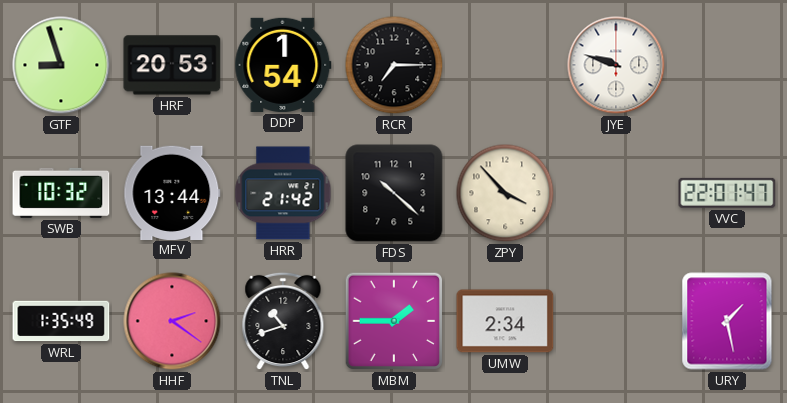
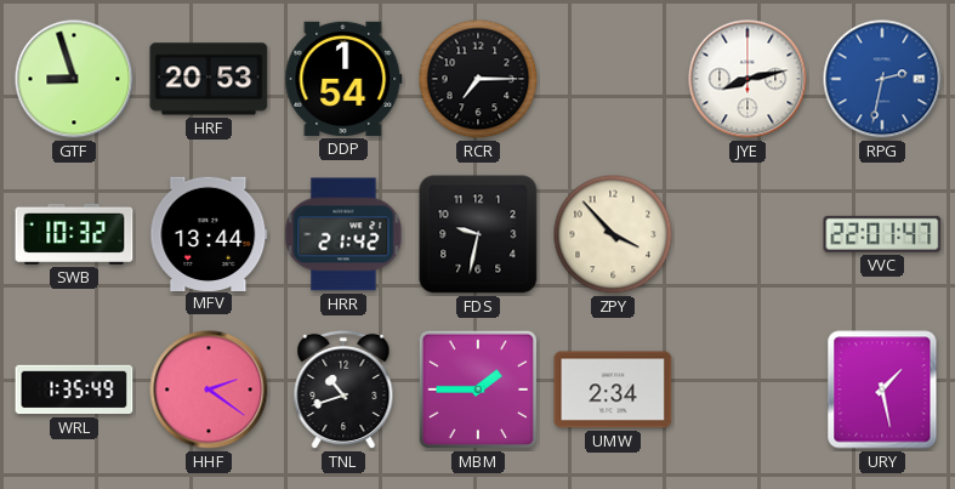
JYE: 9:48 -> 8:13
RPG: none -> 2:32
FDS: 10:22 -> 9:32
